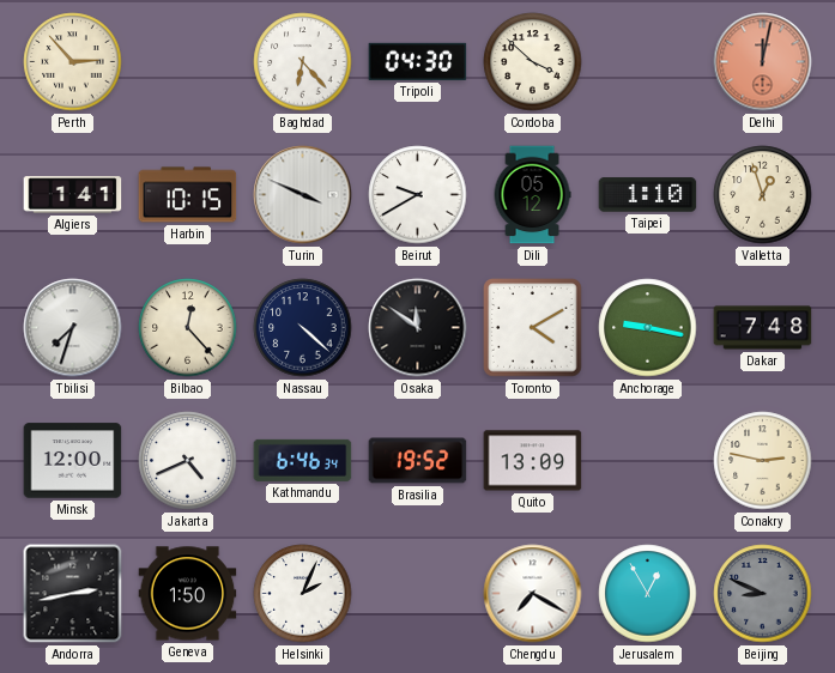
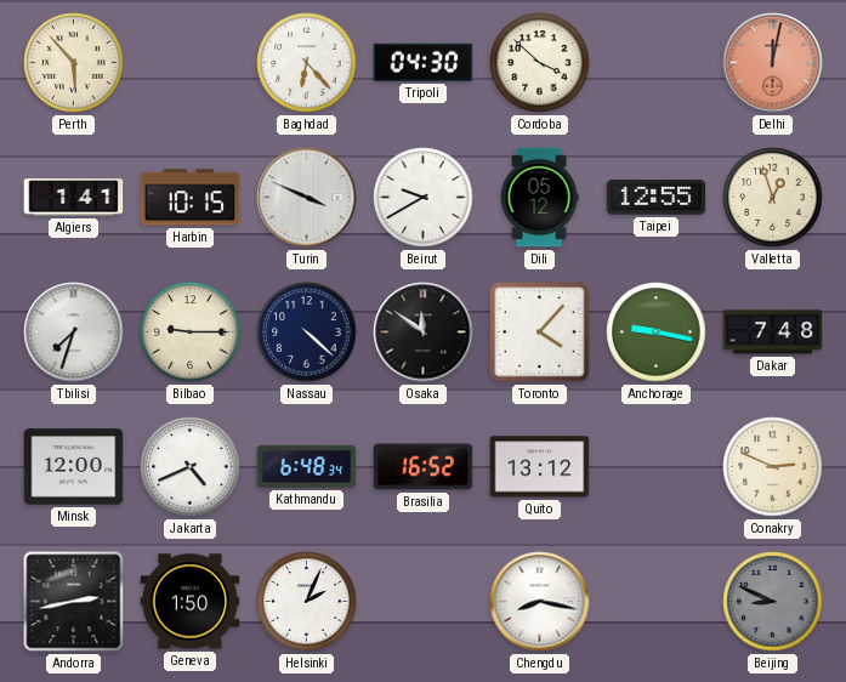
Perth: 2:53 -> 5:53
Taipei: 1:10 -> 12:55
Bilbao: 12:23 -> 9:15
Toronto: 4:10 -> 4:07
Kathmandu: 6:46 -> 6:48
Brasilia: 19:52 -> 16:52
Quito: 13:09 -> 13:12
Conakry: 2:47 -> 2:49
Chengdu: 7:20 -> 8:17
Jerusalem: 12:55 -> none
